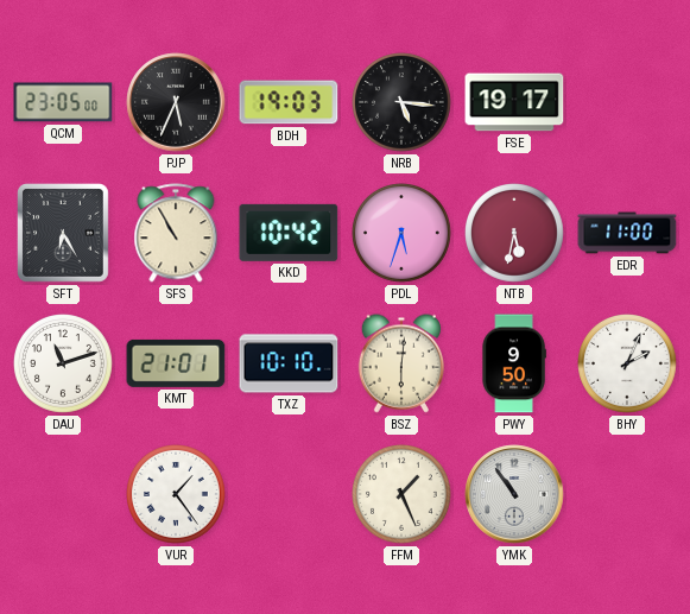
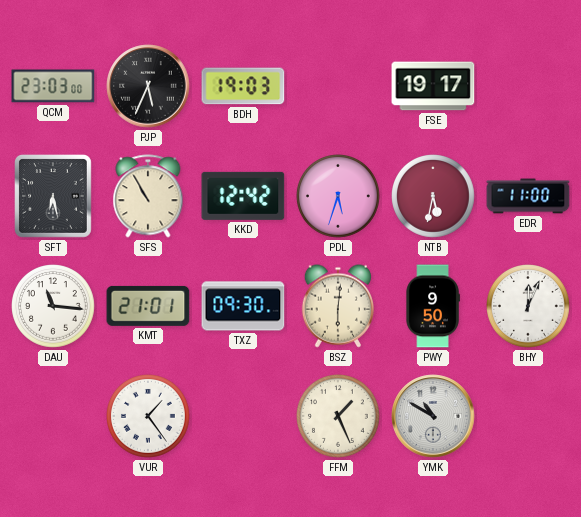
QCM: 23:05 -> 23:03
NRB: 5:16 -> none
SFT: 6:25 -> 6:28
KKD: 10:42 -> 12:42
DAU: 11:12 -> 11:16
TXZ: 10:10 -> 09:30
BHY: 2:04 -> 12:04
YMK: 10:54 -> 10:50
